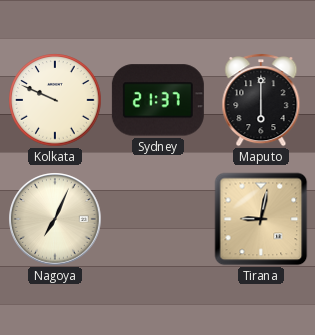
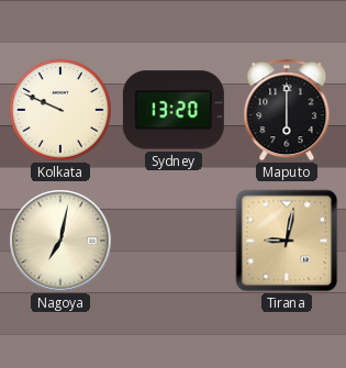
Sydney: 21:37 -> 13:20
Nagoya: 7:04 -> 7:02
